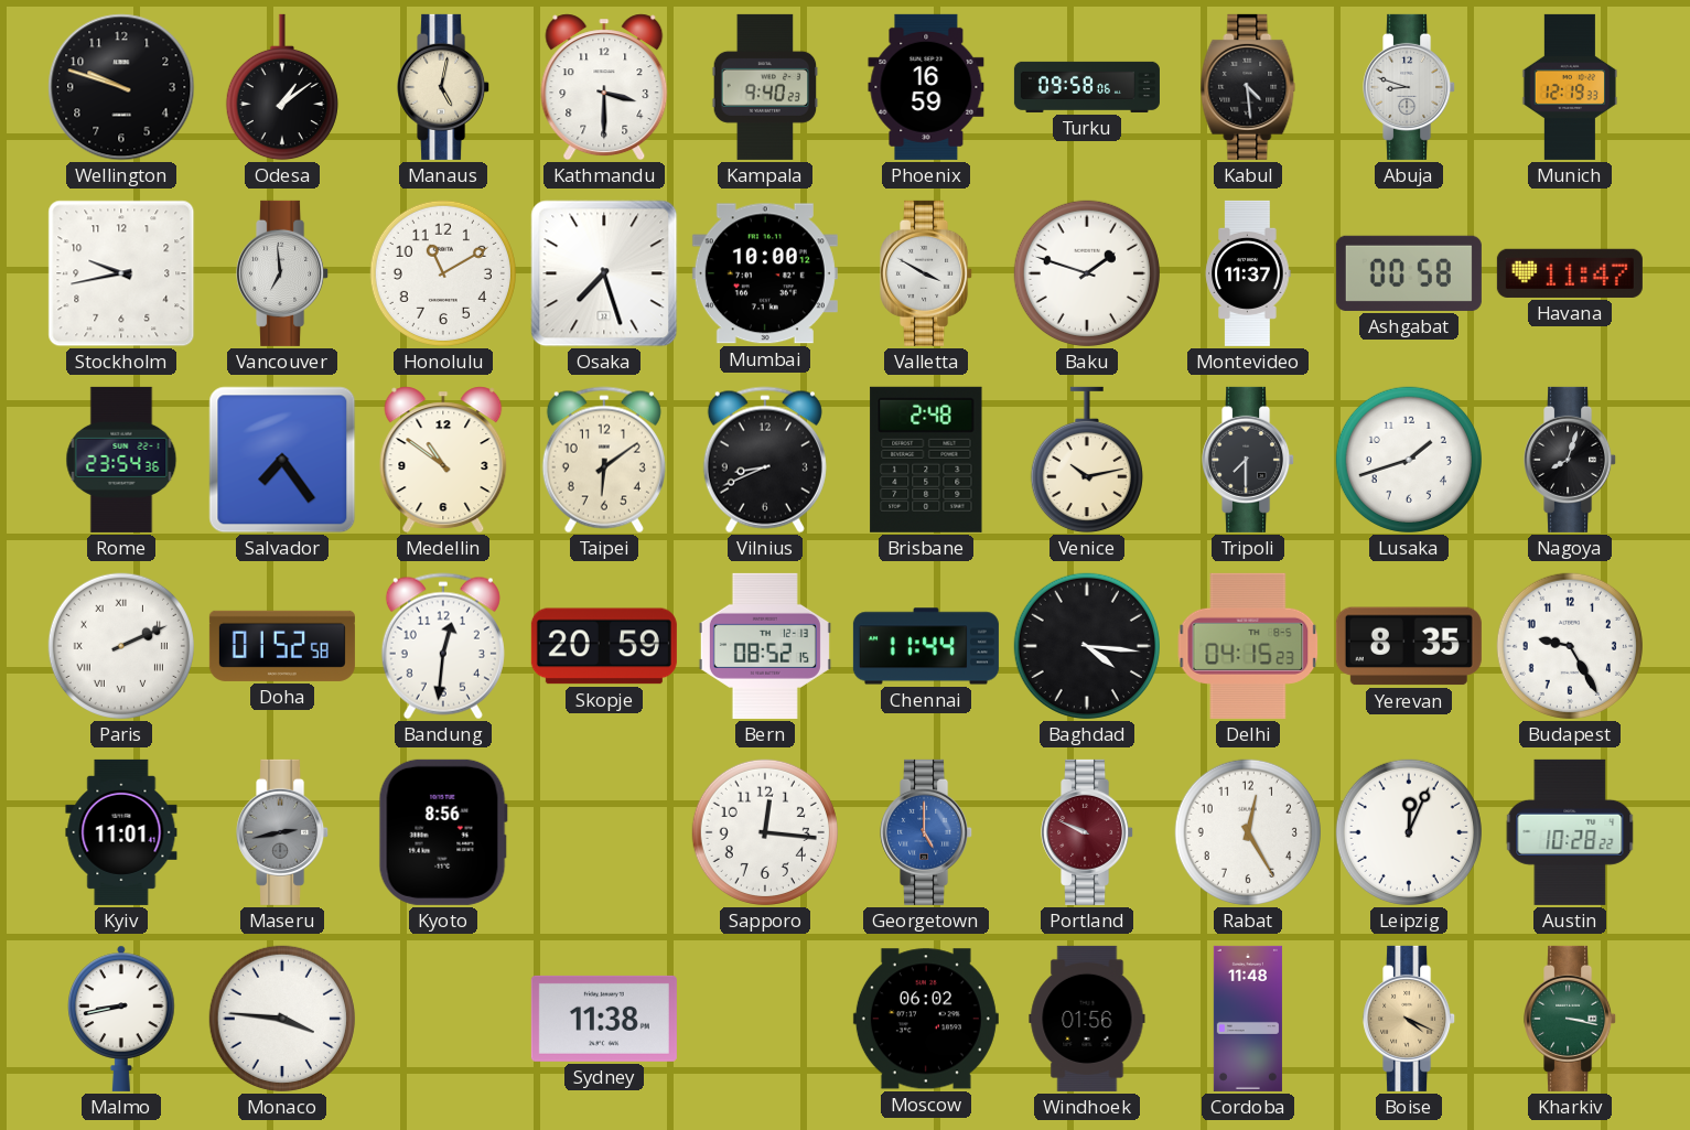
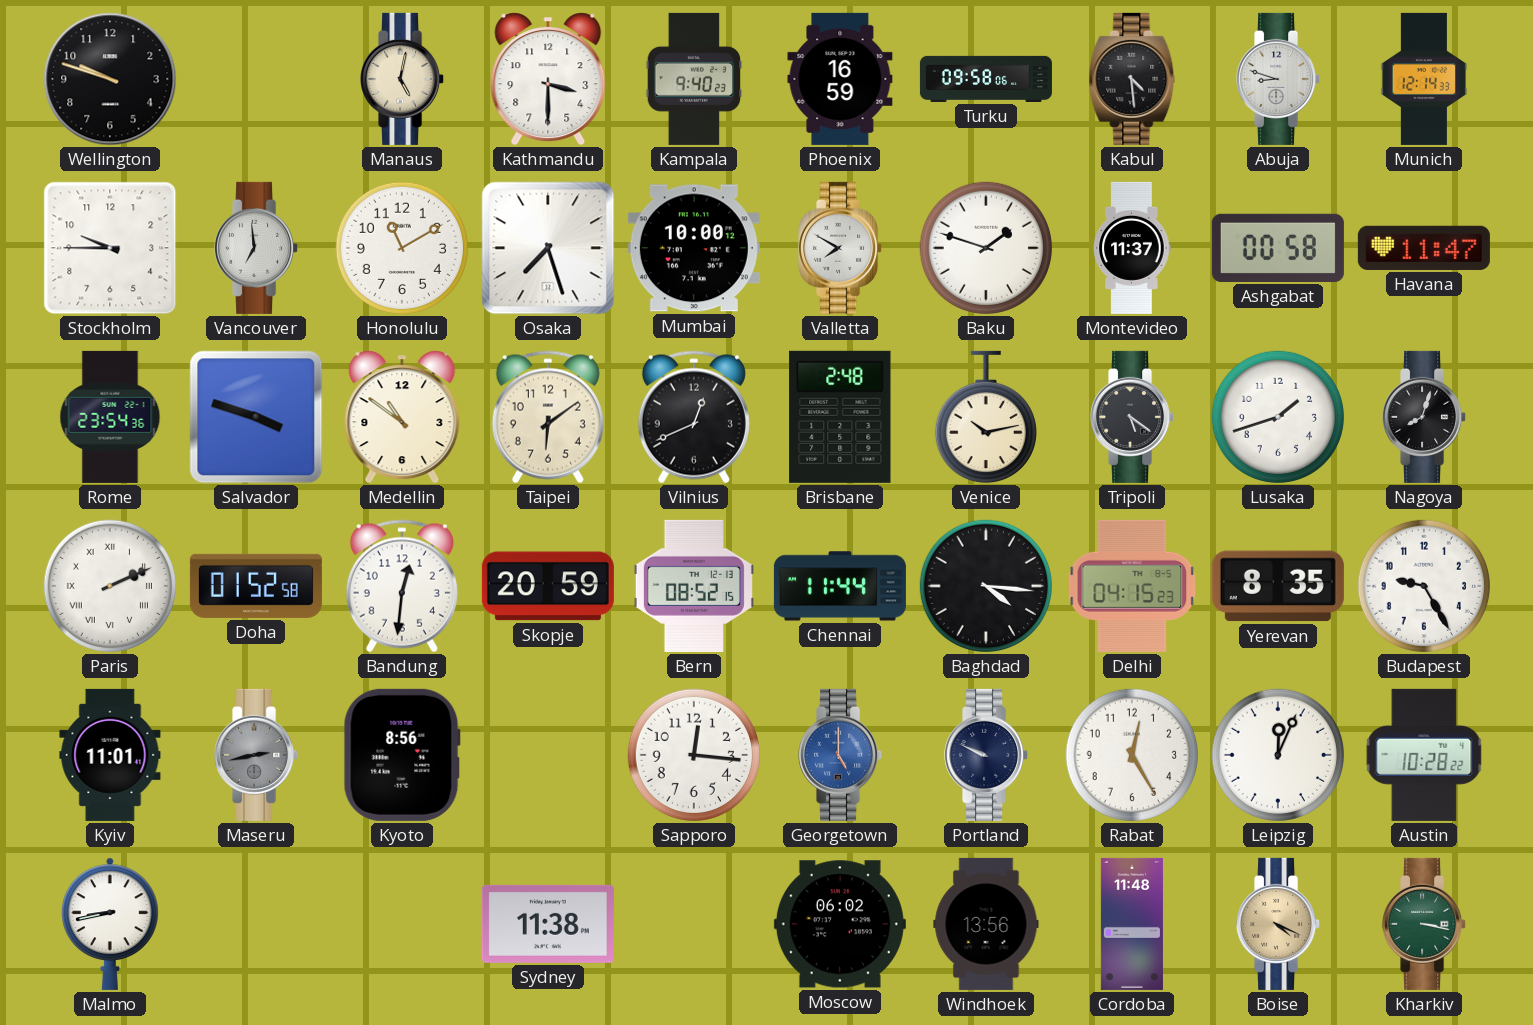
Odesa: 1:09 -> none
Munich: 12:19 -> 12:14
Stockholm: 9:43 -> 9:45
Valletta: 3:50 -> 7:50
Salvador: 7:24 -> 3:48
Vilnius: 8:41 -> 12:41
Tripoli: 7:30 -> 5:21
Portland dial: burgundy -> navy
Monaco: 3:46 -> none
Windhoek: 01:56 -> 13:56
